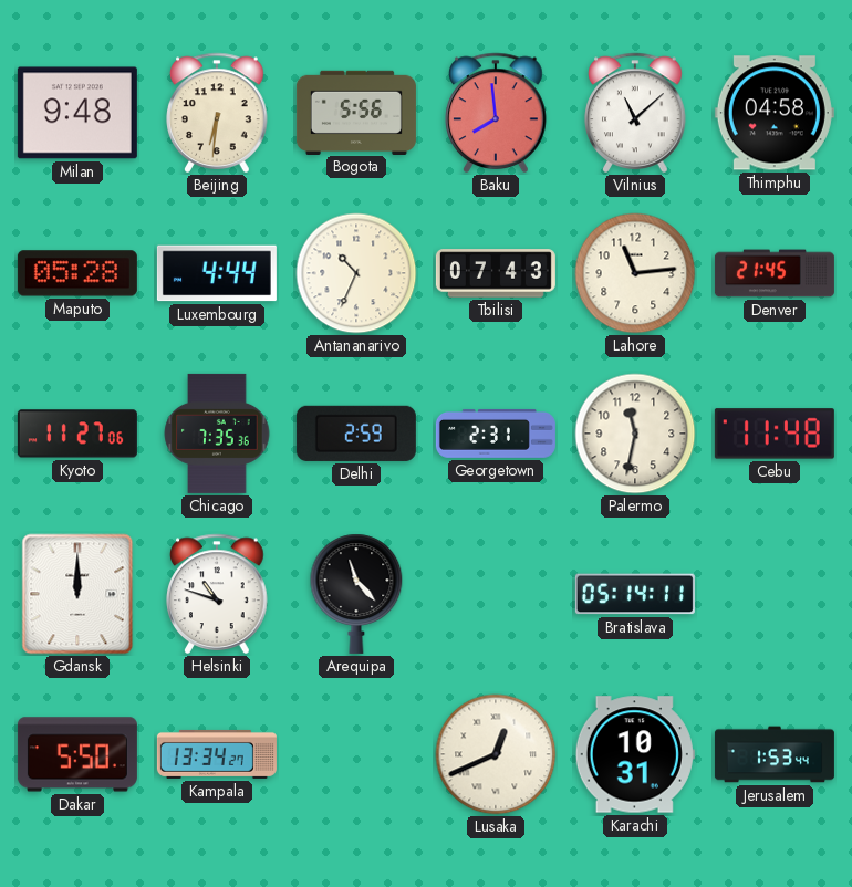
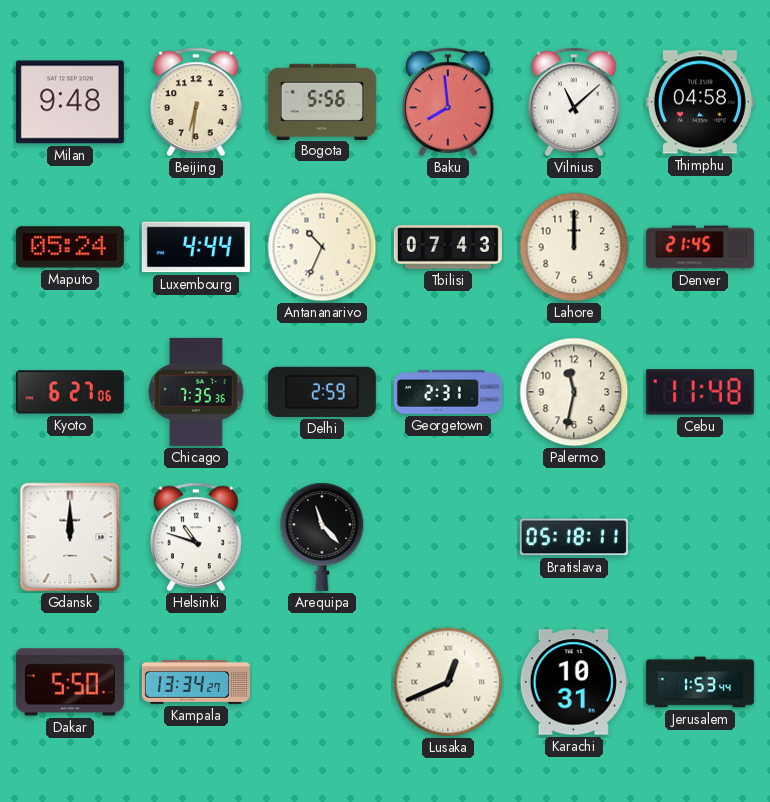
Maputo: 05:28 -> 05:24
Lahore: 11:14 -> 12:00
Kyoto: 11:27 -> 6:27
Bratislava: 05:14 -> 05:18
